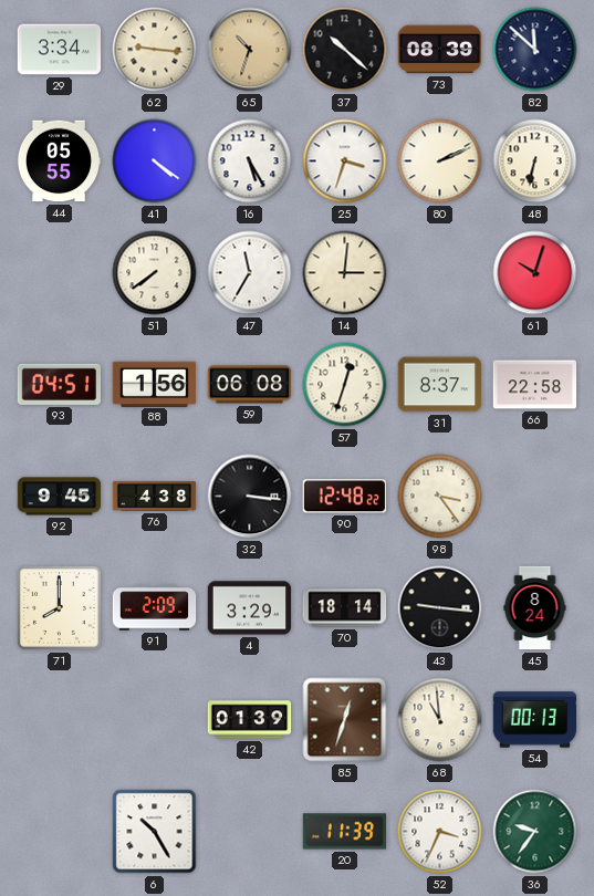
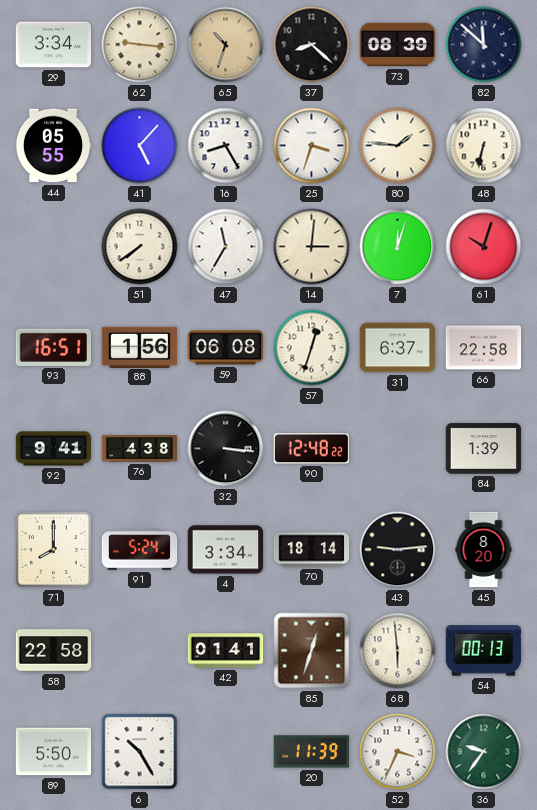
37: 10:22 -> 8:22
41: 4:21 -> 5:07
16: 5:25 -> 8:25
80: 2:11 -> 1:46
7: none -> 12:03
93: 04:51 -> 16:51
31: 8:37 -> 6:37
92: 9:45 -> 9:41
98: 3:24 -> none
84: none -> 1:39
91: 2:09 -> 5:24
4: 3:29 -> 3:34
43: 9:16 -> 9:14
45: 8:24 -> 8:20
58: none -> 22:58
42: 01:39 -> 01:41
68: 10:59 -> 5:59
89: none -> 5:50
